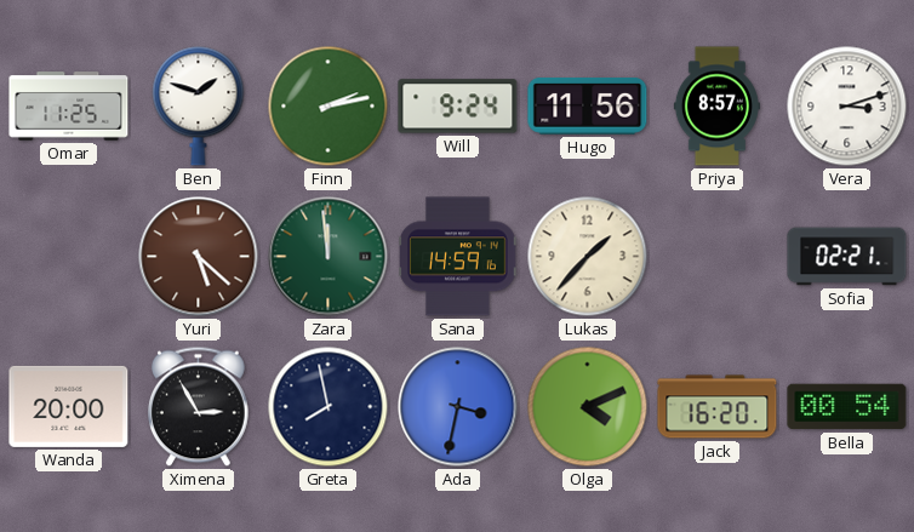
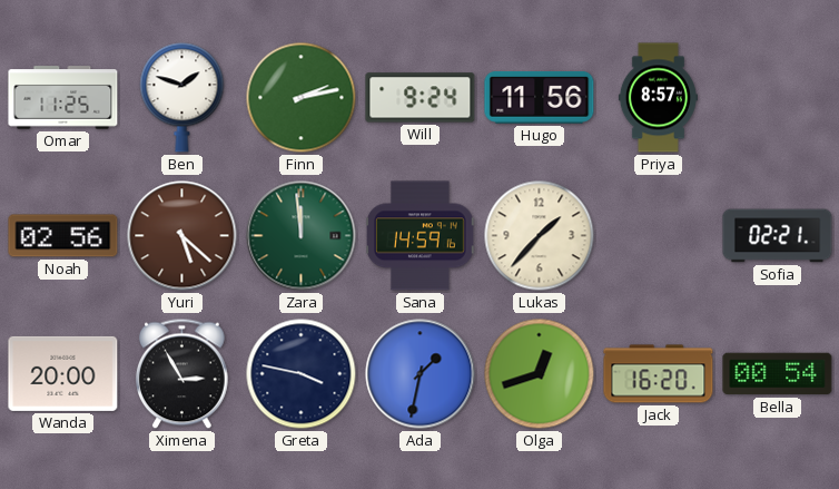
Vera: 3:12 -> none
Noah: none -> 02:56
Greta: 7:58 -> 3:47
Ada: 3:32 -> 1:32
Olga: 4:11 -> 12:42
